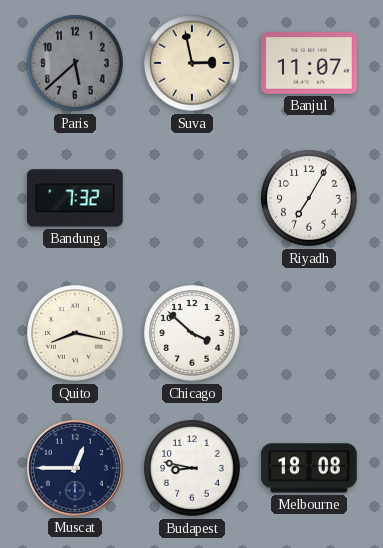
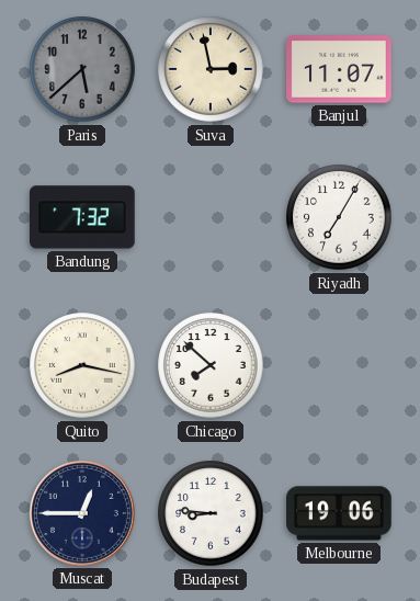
Chicago: 3:52 -> 7:52
Budapest: 8:47 -> 8:46
Melbourne: 18:08 -> 19:06
